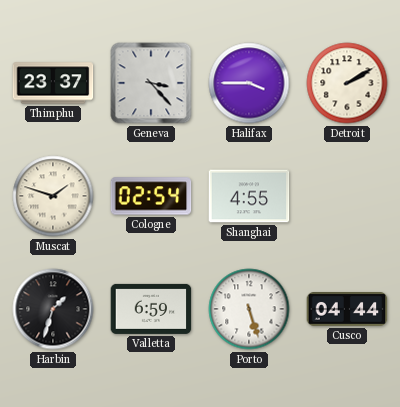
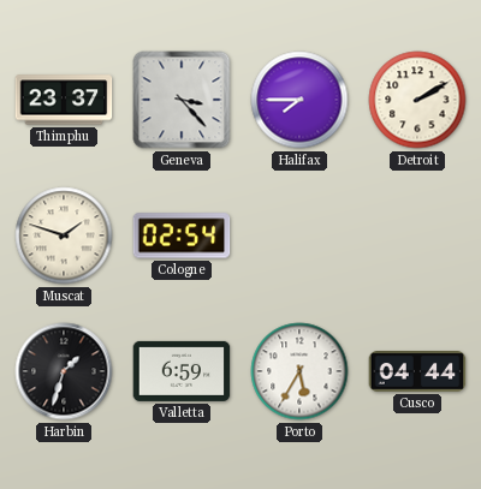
Halifax: 3:45 -> 7:45
Shanghai: 4:55 -> none
Porto: 5:27 -> 5:35
